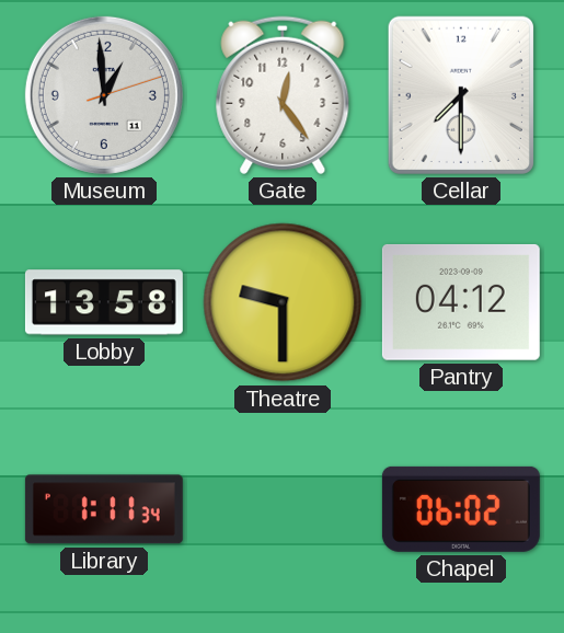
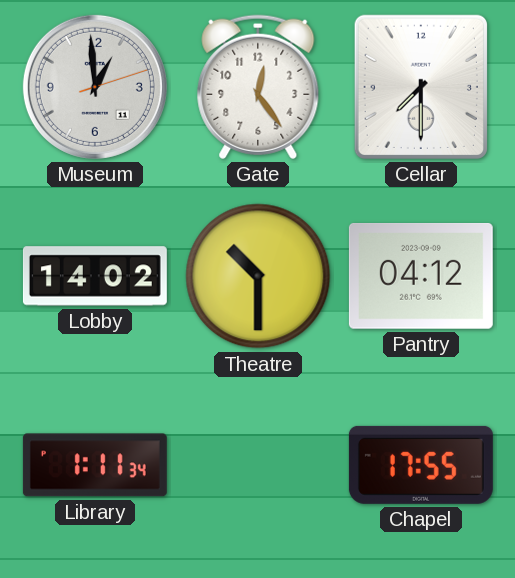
Lobby: 13:58 -> 14:02
Theatre: 9:30 -> 10:30
Chapel: 06:02 -> 17:55
